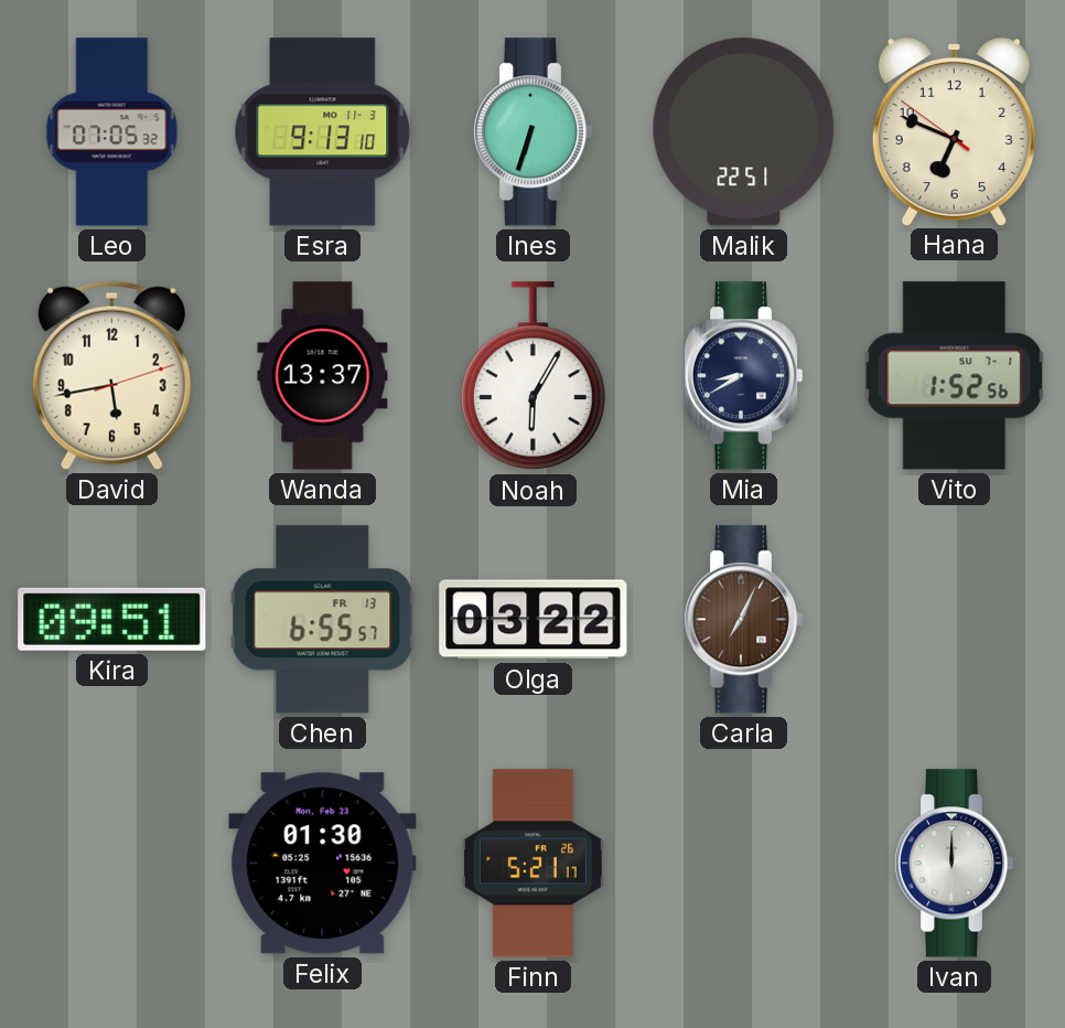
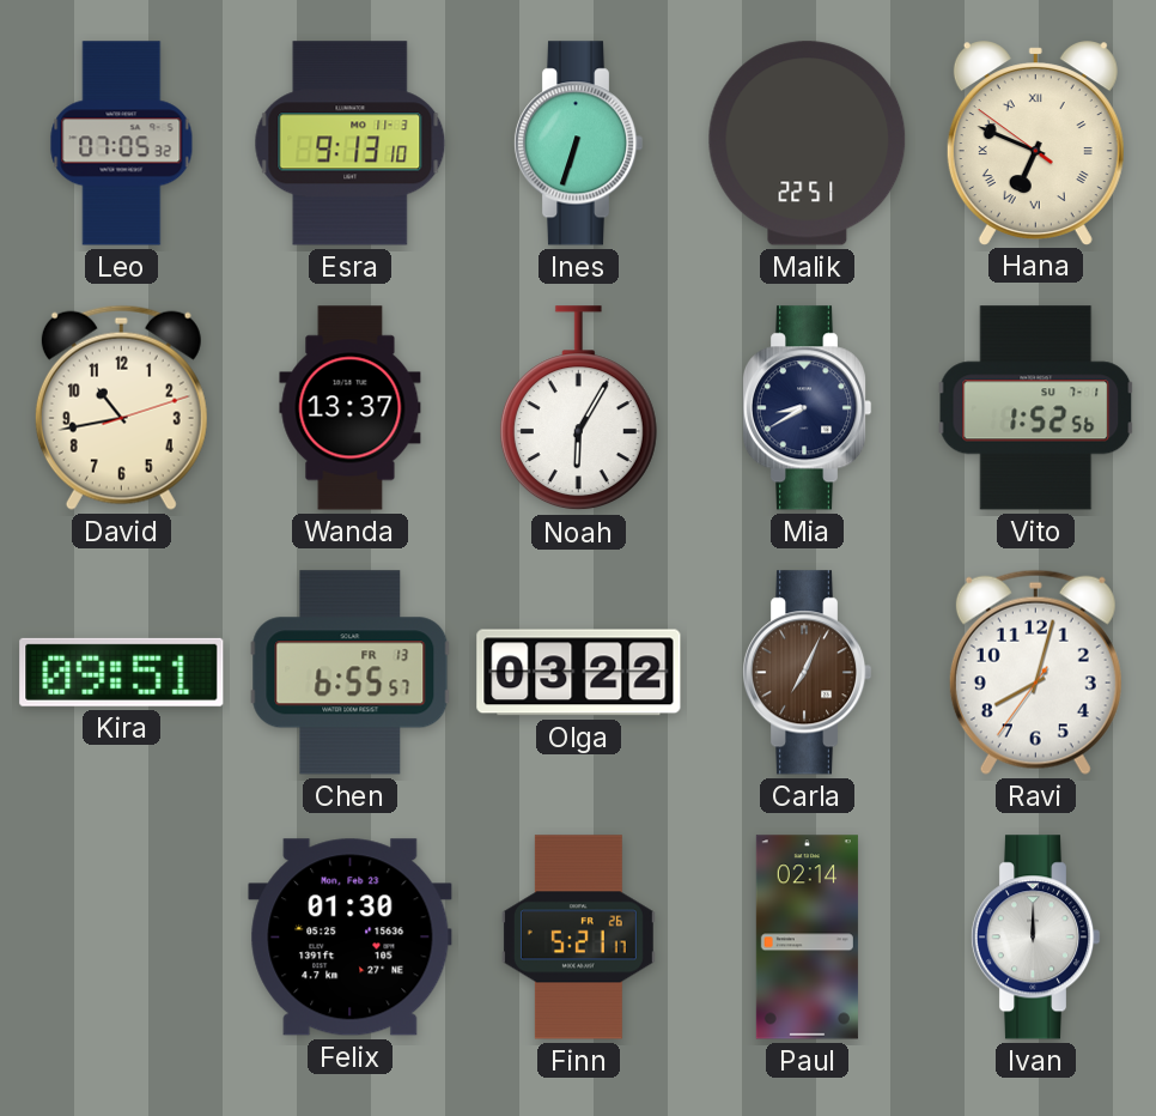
Hana numerals: Arabic -> Roman
David: 5:43 -> 10:43
Ravi: none -> 8:02
Paul: none -> 02:14
